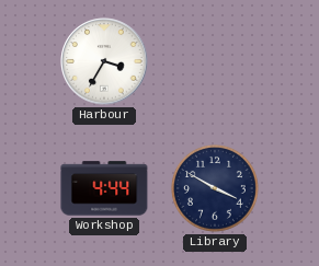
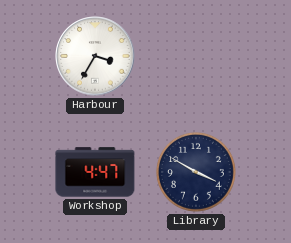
Workshop: 4:44 -> 4:47
